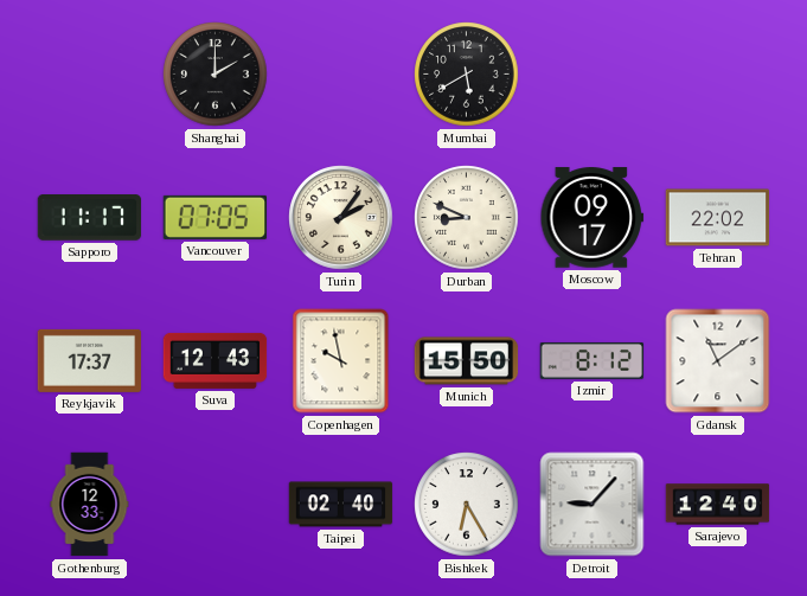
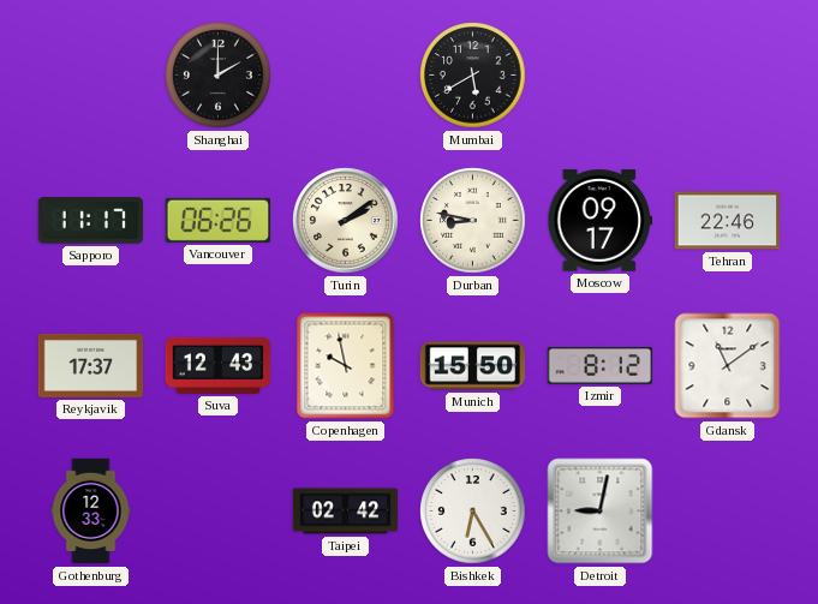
Vancouver: 07:05 -> 06:26
Turin: 2:06 -> 2:09
Durban: 8:49 -> 8:47
Tehran: 22:02 -> 22:46
Taipei: 02:40 -> 02:42
Detroit: 9:07 -> 9:02
Sarajevo: 12:40 -> none
